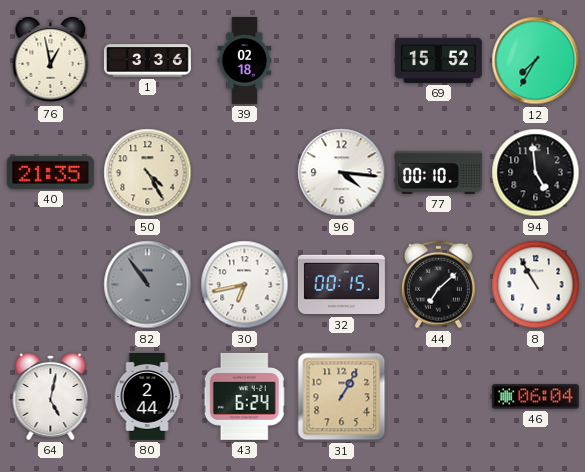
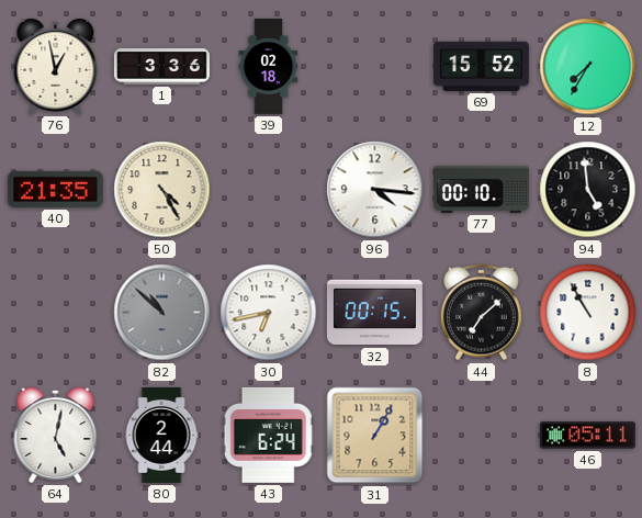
82: 10:54 -> 10:52
46: 06:04 -> 05:11
